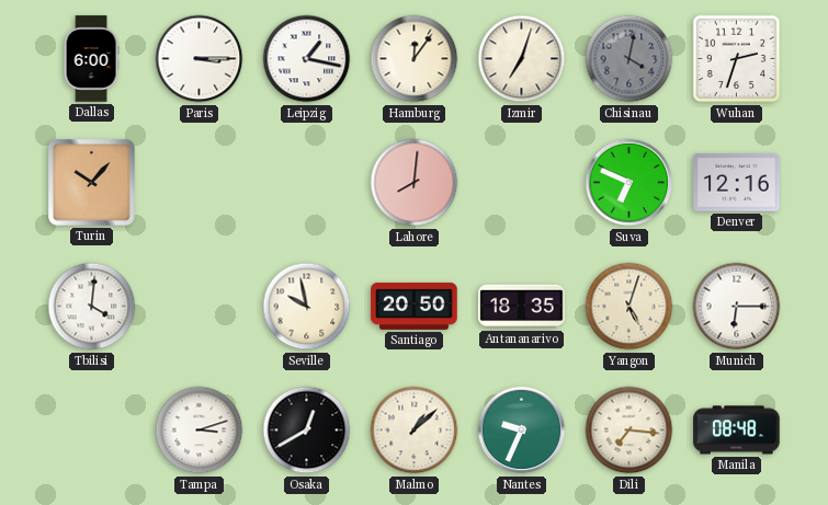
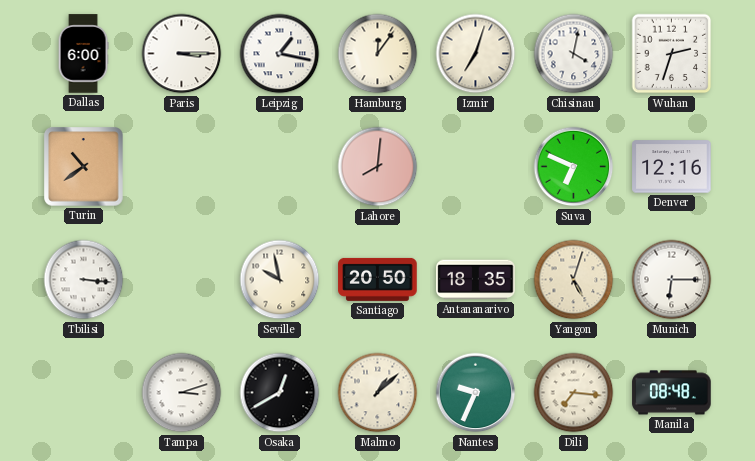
Chisinau dial: grey -> white
Turin: 10:07 -> 10:39
Tbilisi: 4:01 -> 3:16
